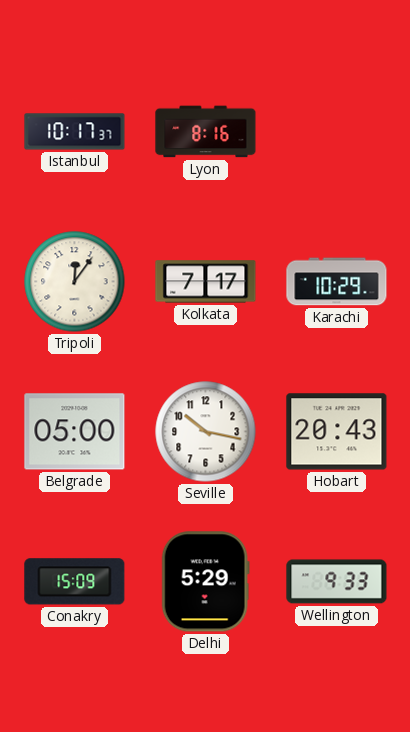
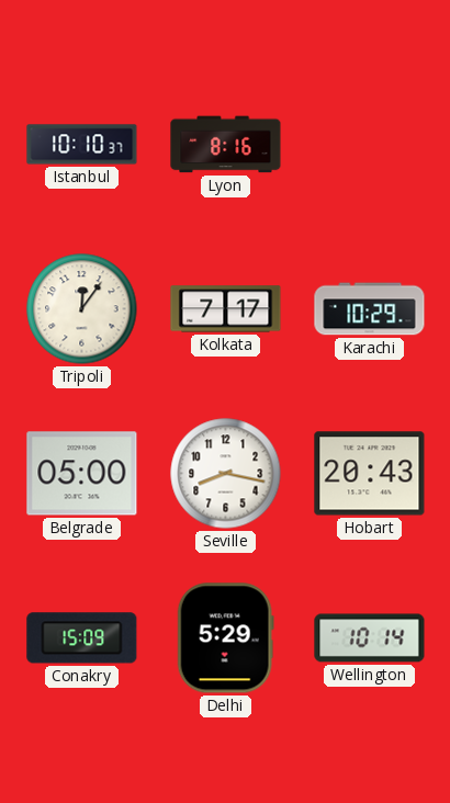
Istanbul: 10:17 -> 10:10
Seville: 10:17 -> 8:17
Wellington: 9:33 -> 10:14
